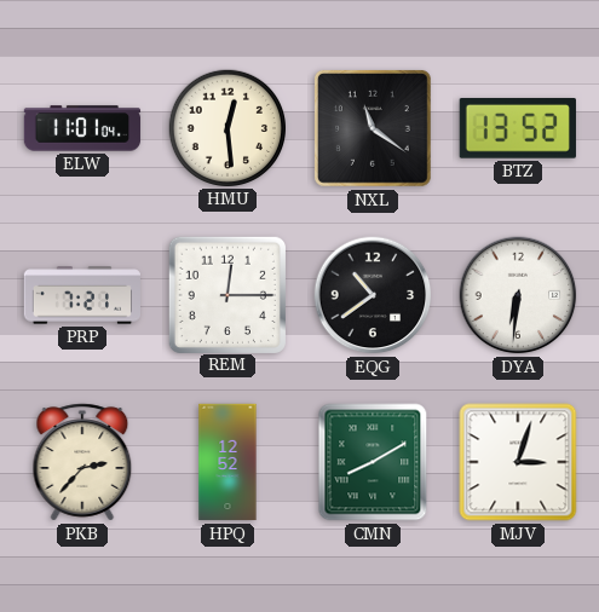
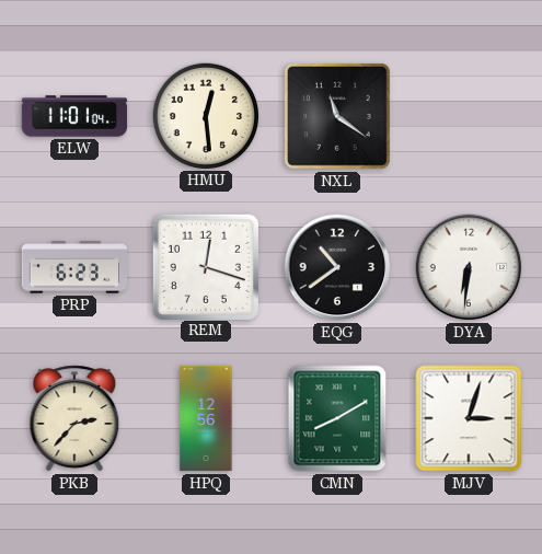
BTZ: 13:52 -> none
PRP: 7:21 -> 6:23
REM: 12:15 -> 12:18
HPQ: 12:52 -> 12:56
